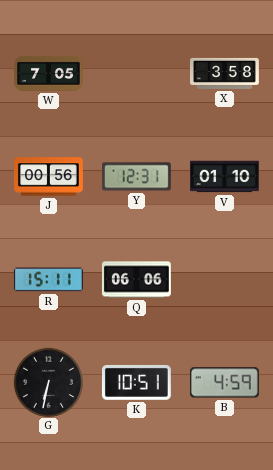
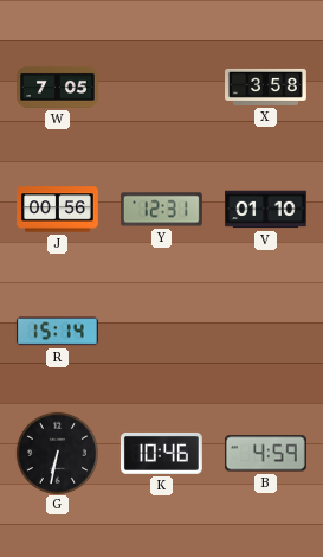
R: 15:11 -> 15:14
Q: 06:06 -> none
K: 10:51 -> 10:46
